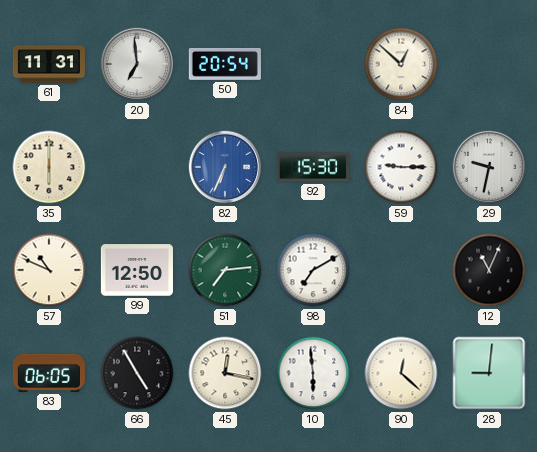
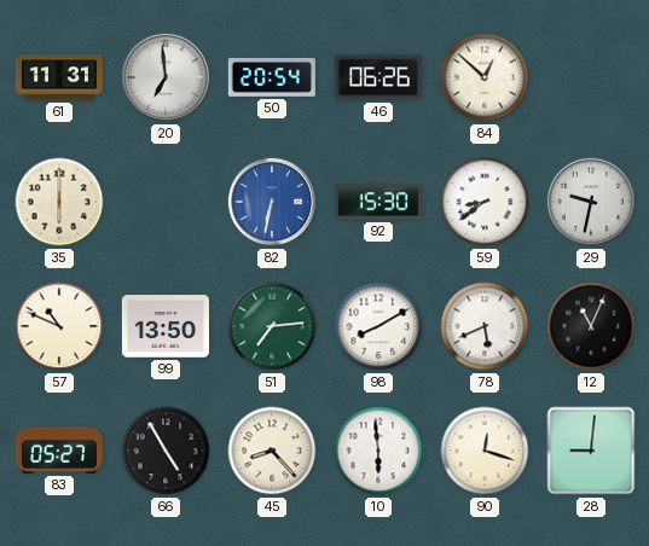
46: none -> 06:26
82: 6:34 -> 6:32
59: 9:15 -> 8:39
99: 12:50 -> 13:50
98: 7:10 -> 8:10
78: none -> 5:41
83: 06:05 -> 05:27
45: 12:17 -> 8:23
90: 12:22 -> 12:18
